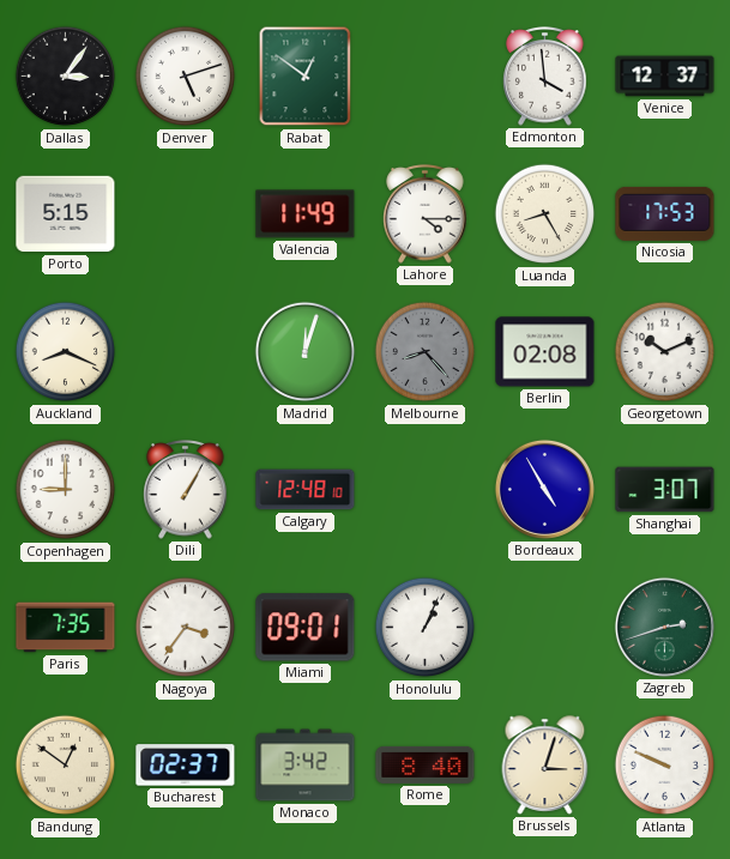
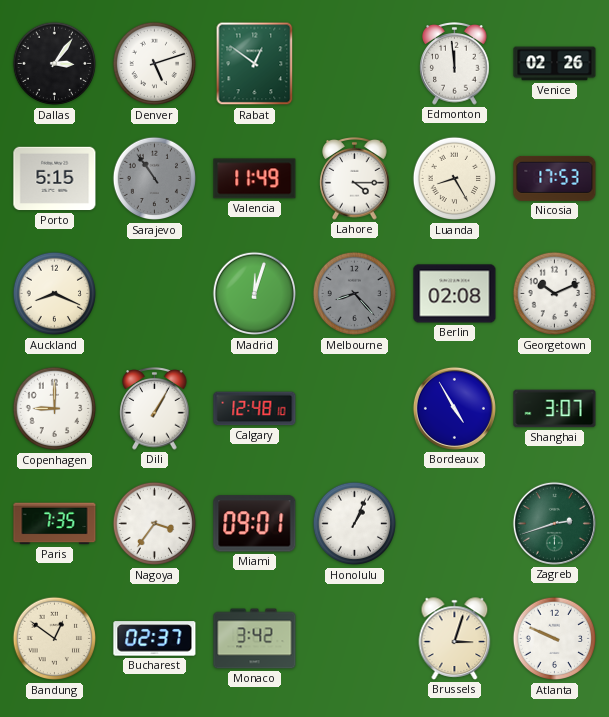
Edmonton: 3:59 -> 11:59
Venice: 12:37 -> 02:26
Sarajevo: none -> 10:54
Rome: 8:40 -> none
